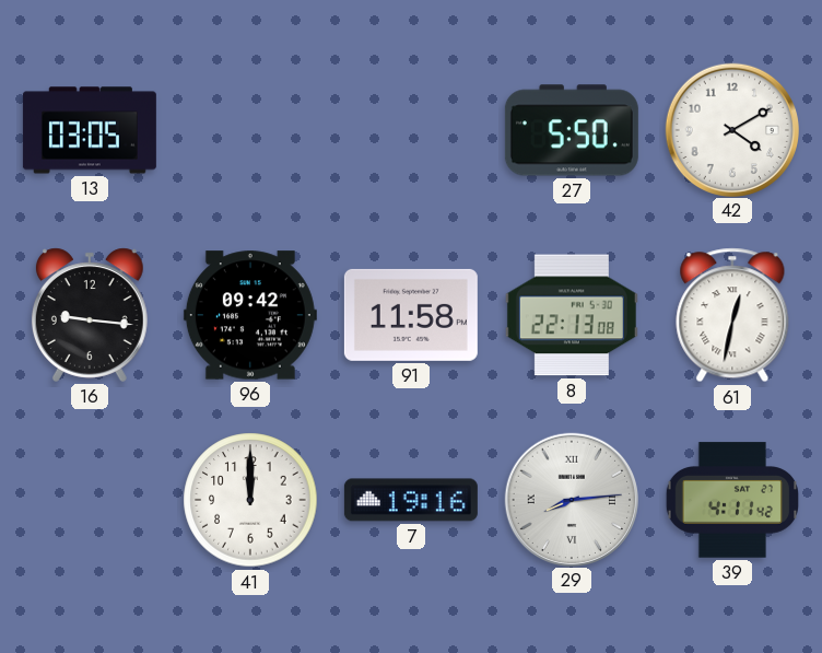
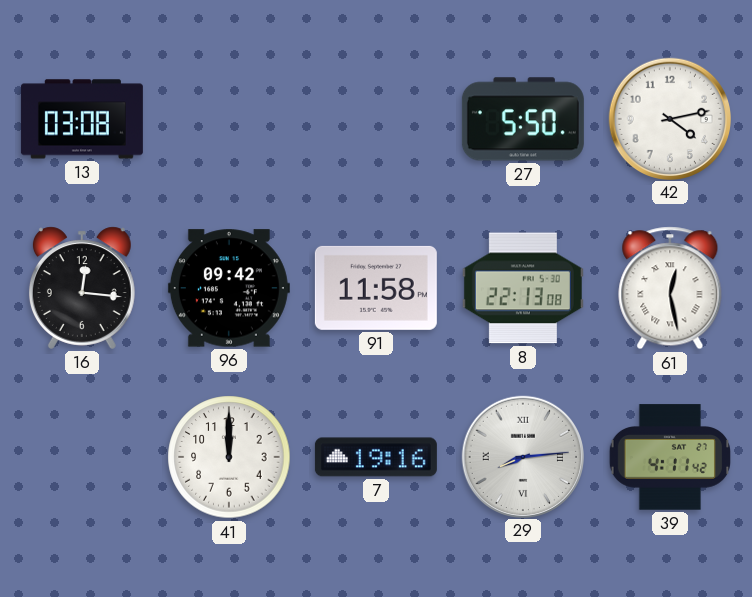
13: 03:05 -> 03:08
42: 4:10 -> 4:13
16: 9:16 -> 12:16
61: 12:32 -> 12:28
